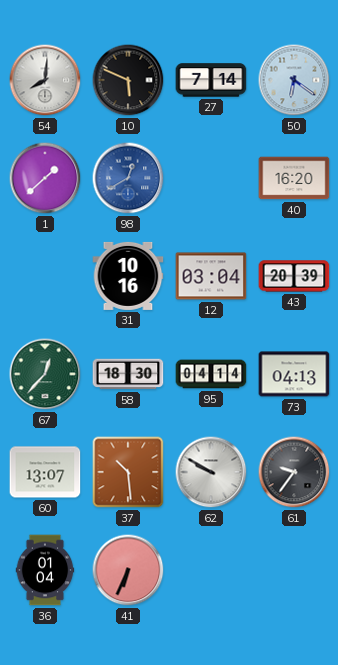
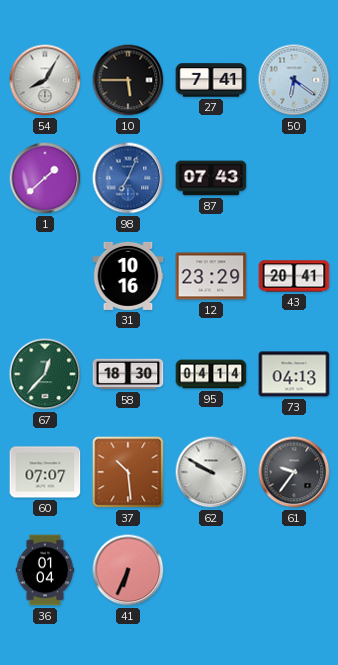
54: 8:01 -> 8:05
10: 5:49 -> 5:45
27: 7:14 -> 7:41
98: 12:40 -> 7:04
87: none -> 07:43
40: 16:20 -> none
12: 03:04 -> 23:29
43: 20:39 -> 20:41
60: 13:07 -> 07:07
